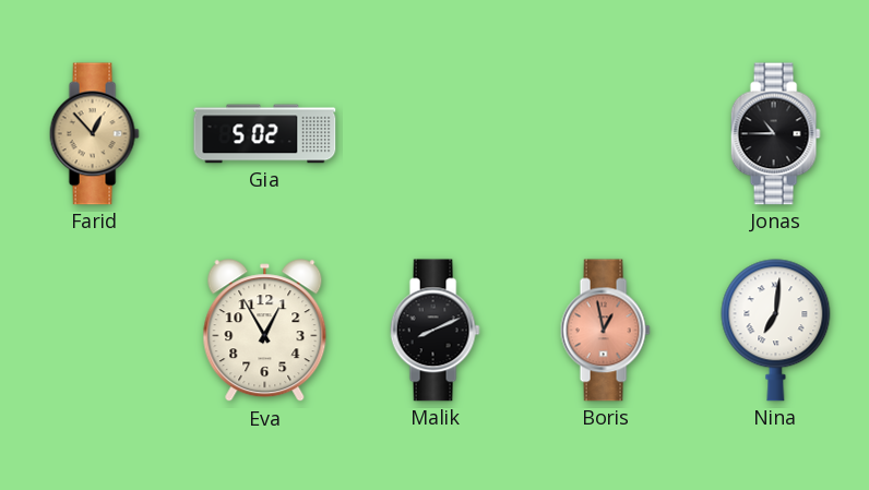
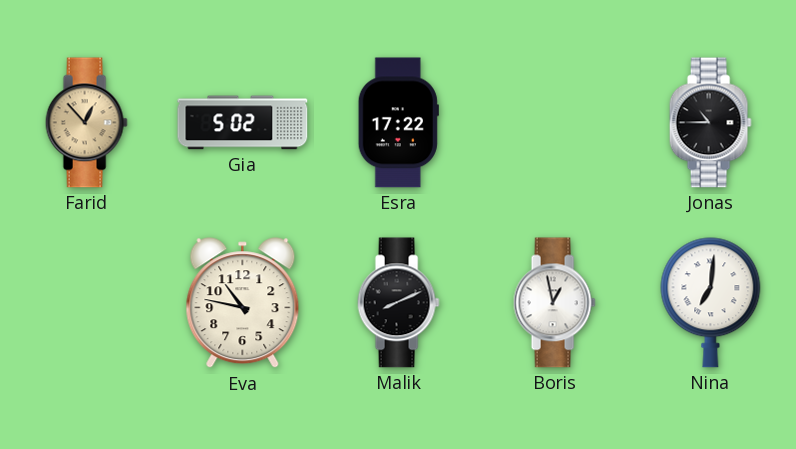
Esra: none -> 17:22
Eva: 12:55 -> 10:47
Boris dial: salmon -> white
